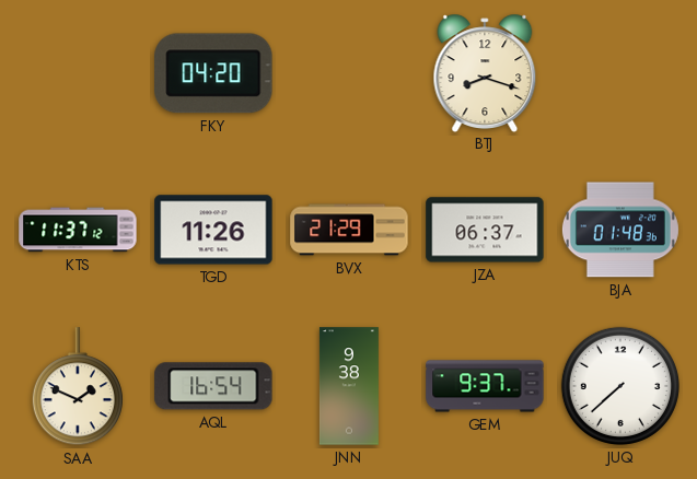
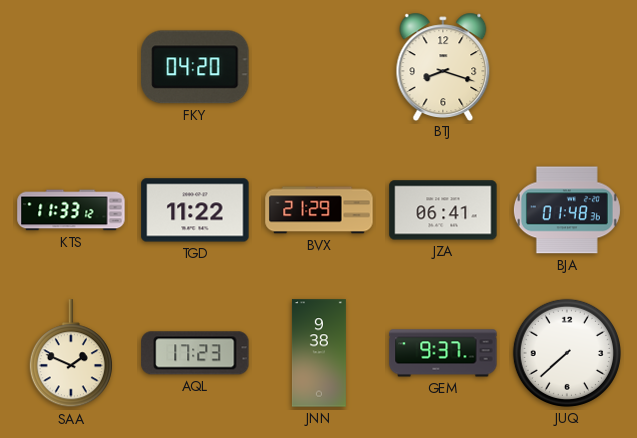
KTS: 11:37 -> 11:33
TGD: 11:26 -> 11:22
JZA: 06:37 -> 06:41
AQL: 16:54 -> 17:23
